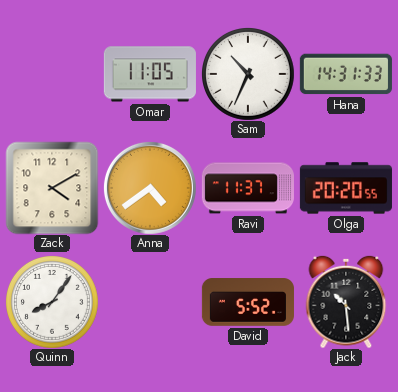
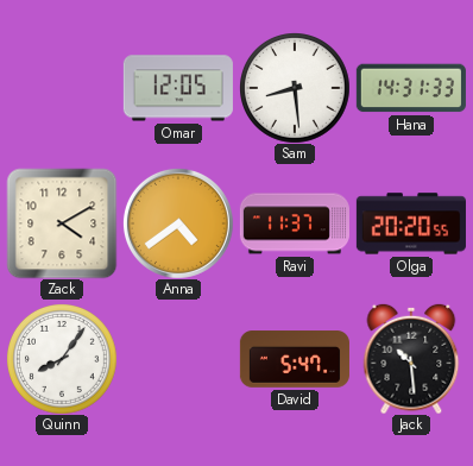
Omar: 11:05 -> 12:05
Sam: 10:34 -> 8:29
David: 5:52 -> 5:47
